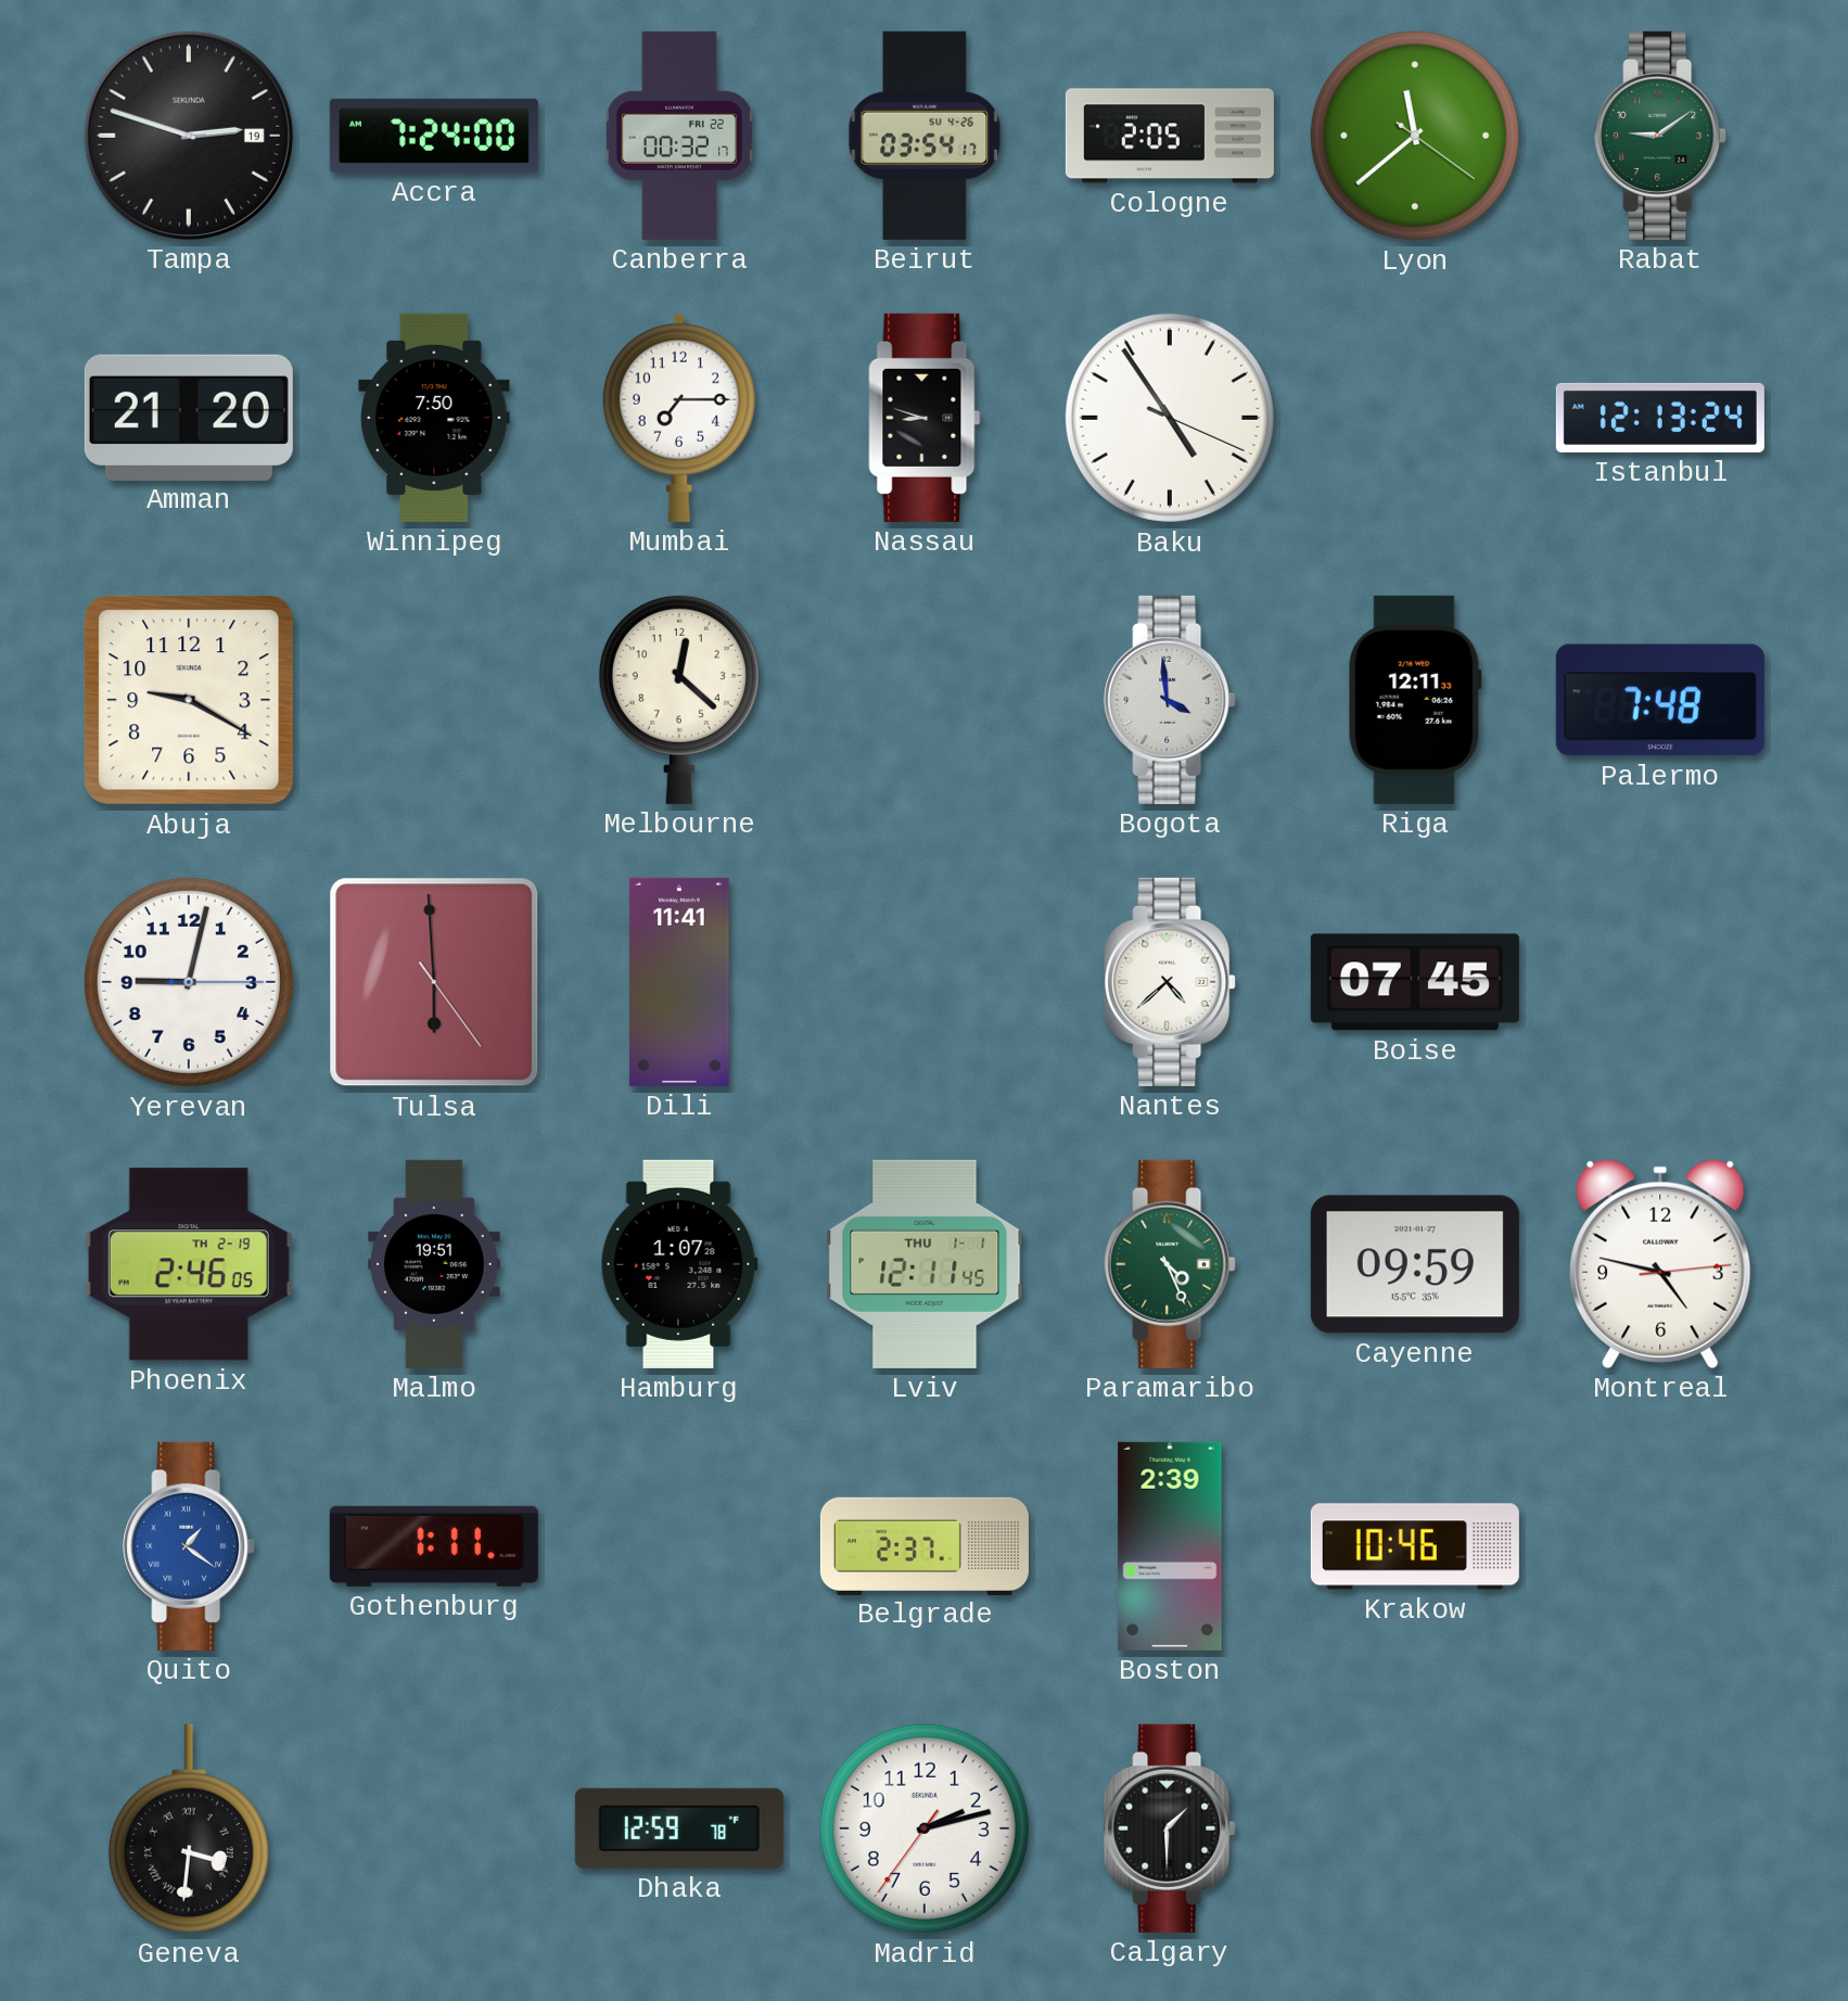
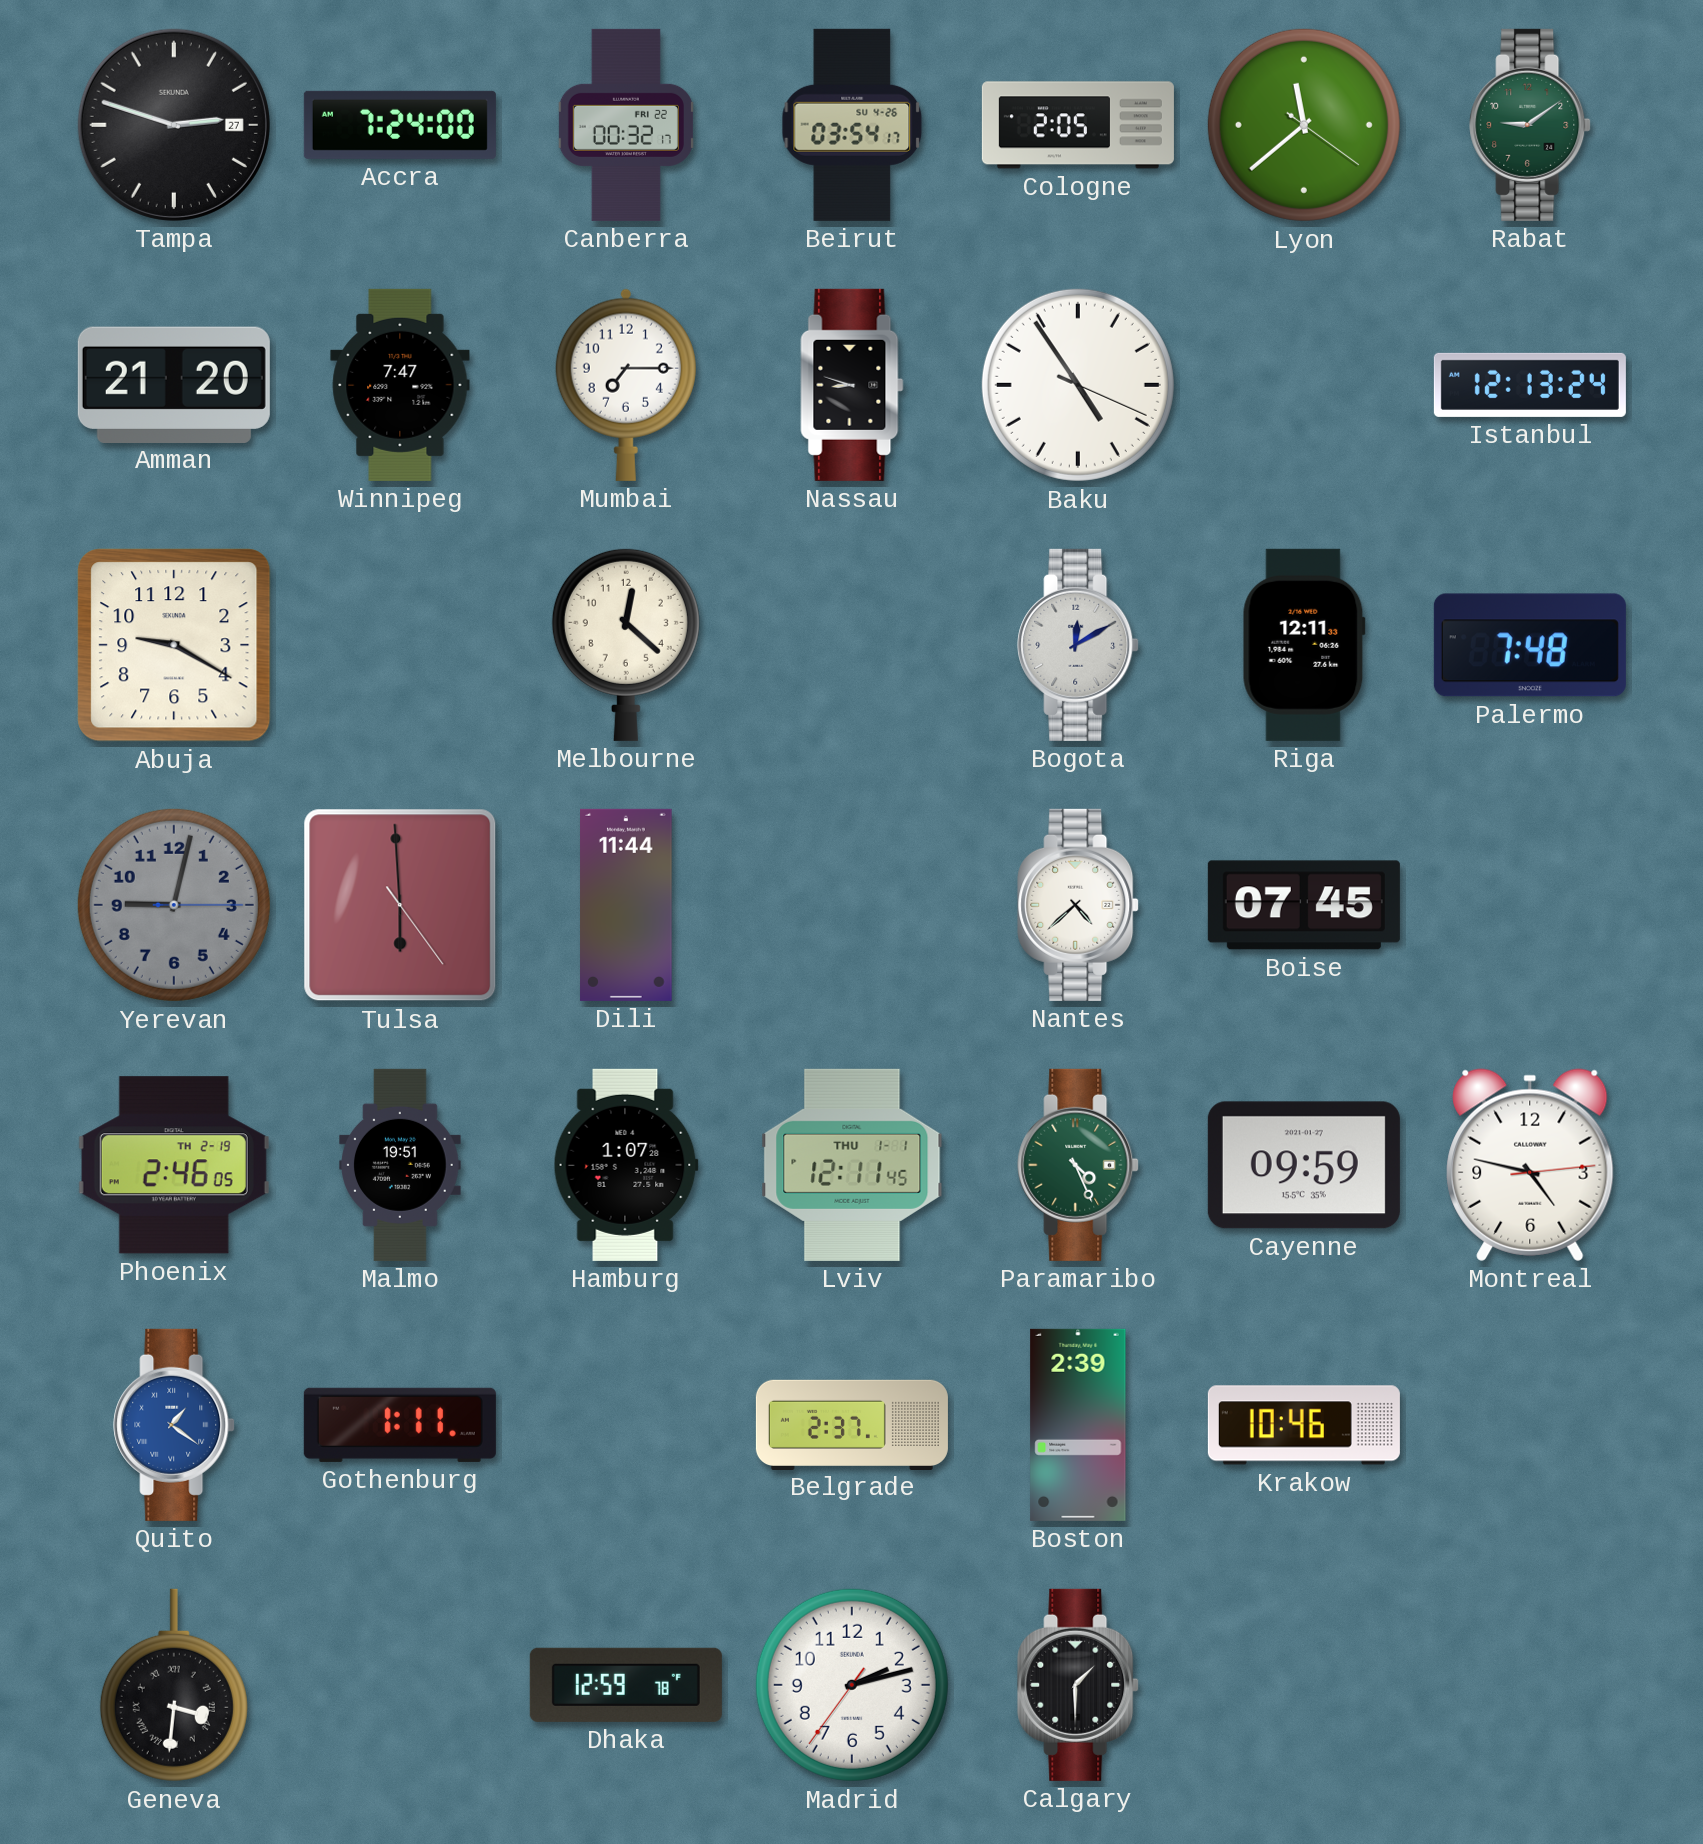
Tampa date: 19 -> 27
Winnipeg: 7:50 -> 7:47
Bogota: 3:59 -> 12:10
Yerevan dial: white -> grey
Dili: 11:41 -> 11:44
